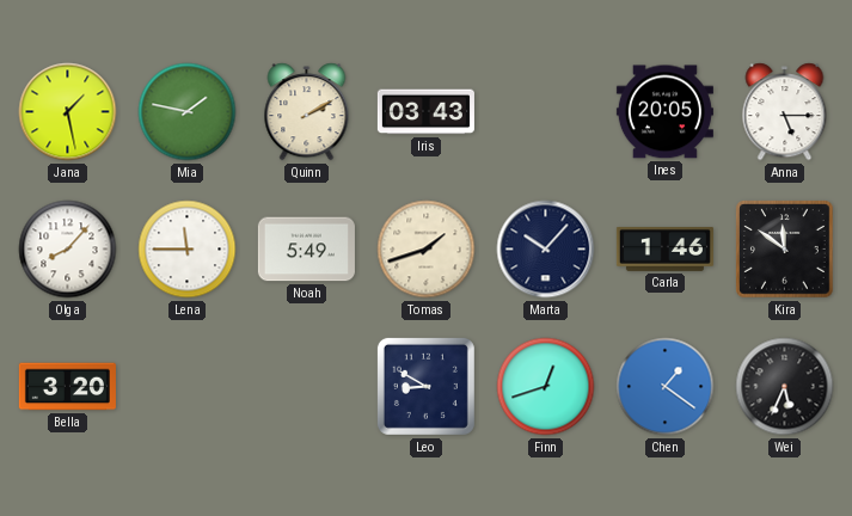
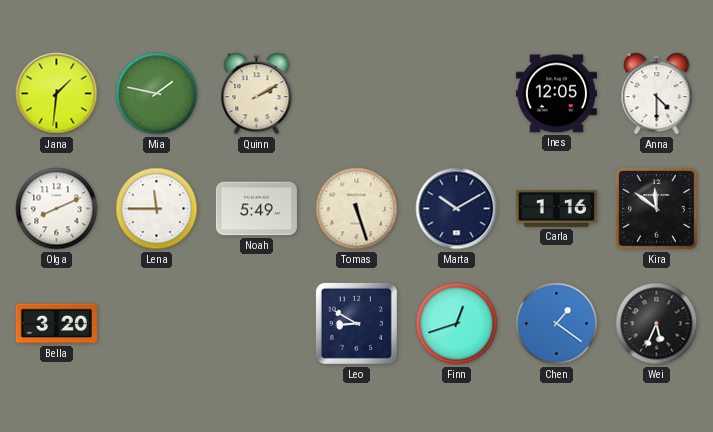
Jana: 1:28 -> 1:31
Iris: 03:43 -> none
Ines: 20:05 -> 12:05
Anna: 5:15 -> 4:30
Olga: 8:07 -> 8:11
Tomas: 1:42 -> 5:27
Marta: 10:07 -> 10:10
Carla: 1:46 -> 1:16
